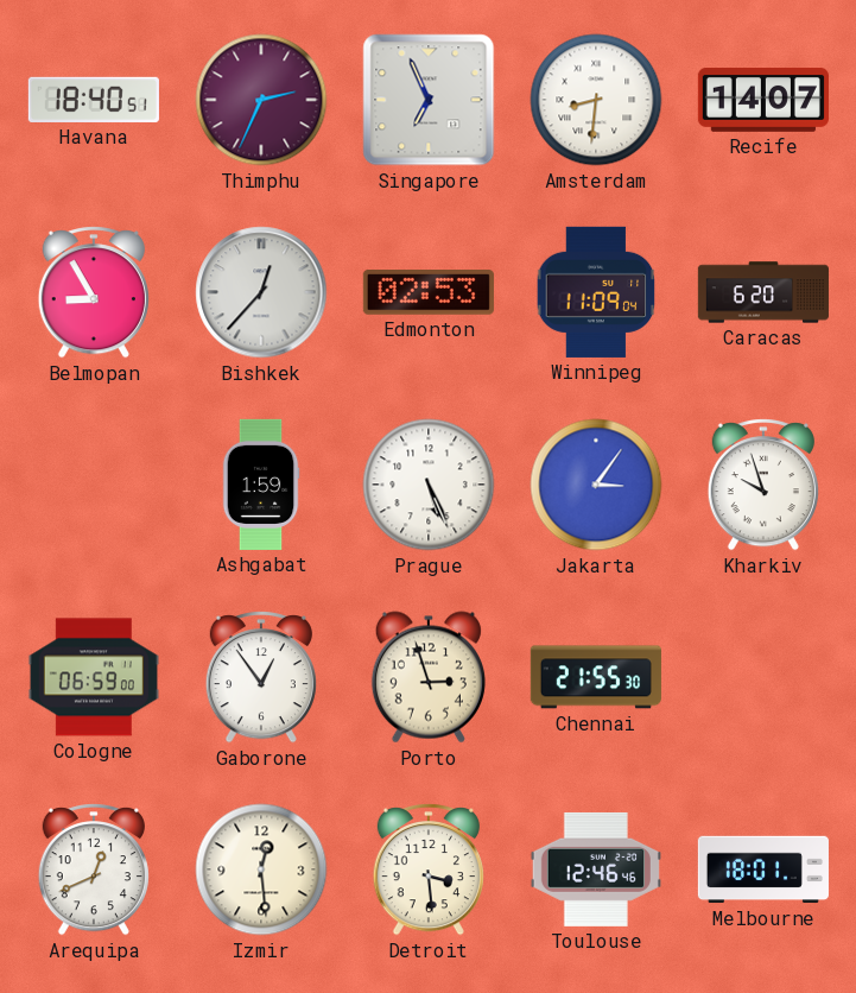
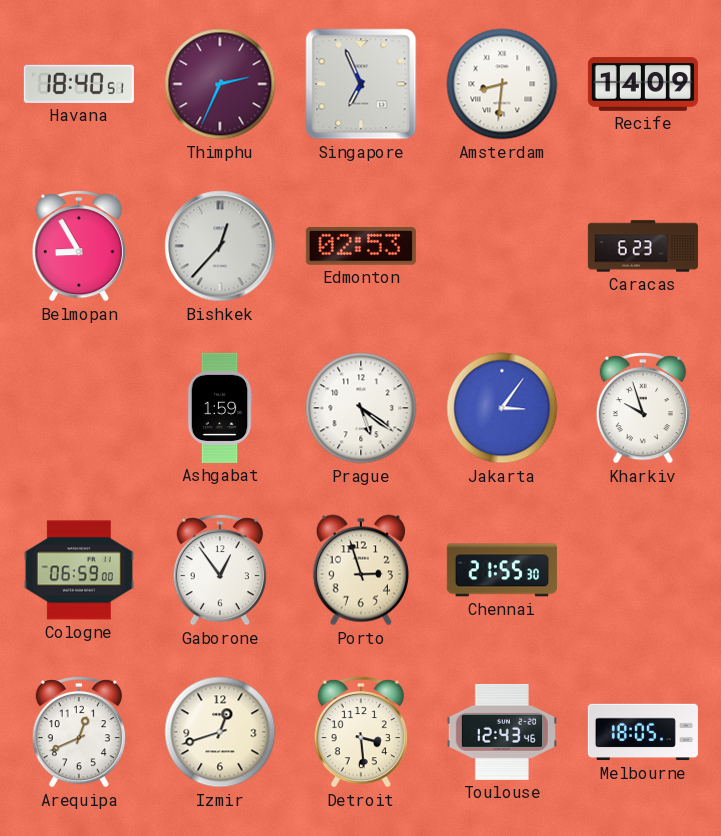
Recife: 14:07 -> 14:09
Winnipeg: 11:09 -> none
Caracas: 6:20 -> 6:23
Prague: 5:26 -> 5:21
Izmir: 12:29 -> 12:42
Toulouse: 12:46 -> 12:43
Melbourne: 18:01 -> 18:05
